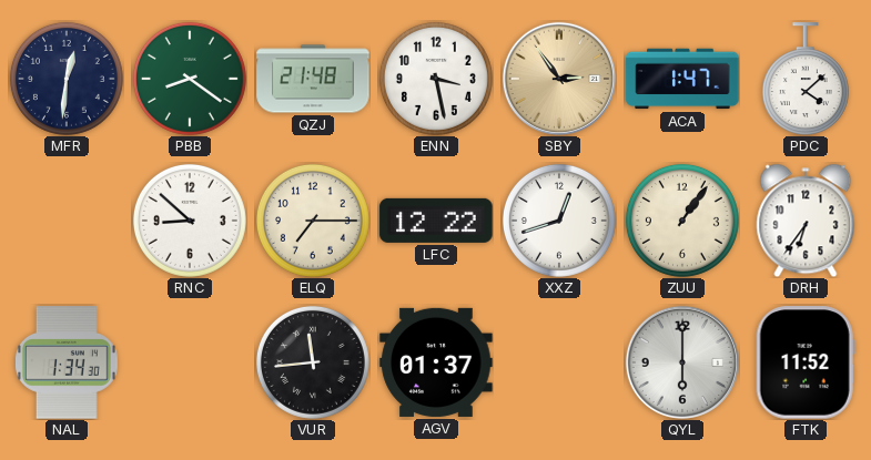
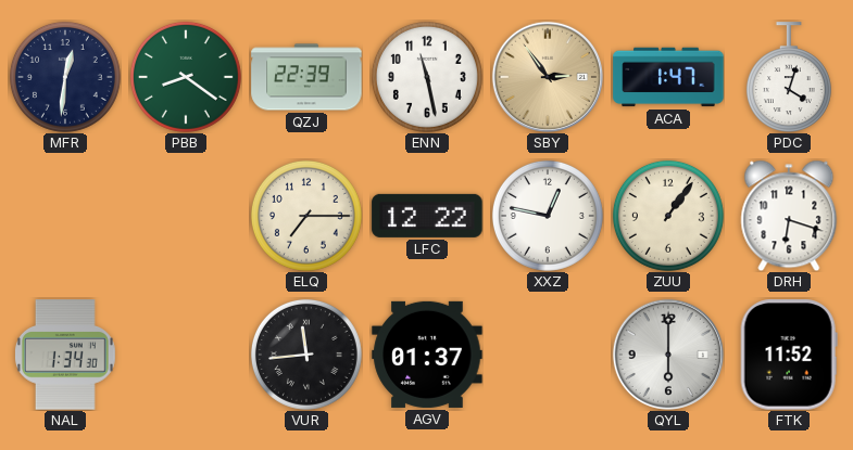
QZJ: 21:48 -> 22:39
ENN: 3:28 -> 11:28
PDC: 4:08 -> 4:03
RNC: 8:52 -> none
XXZ: 12:42 -> 12:47
DRH: 6:36 -> 6:18
